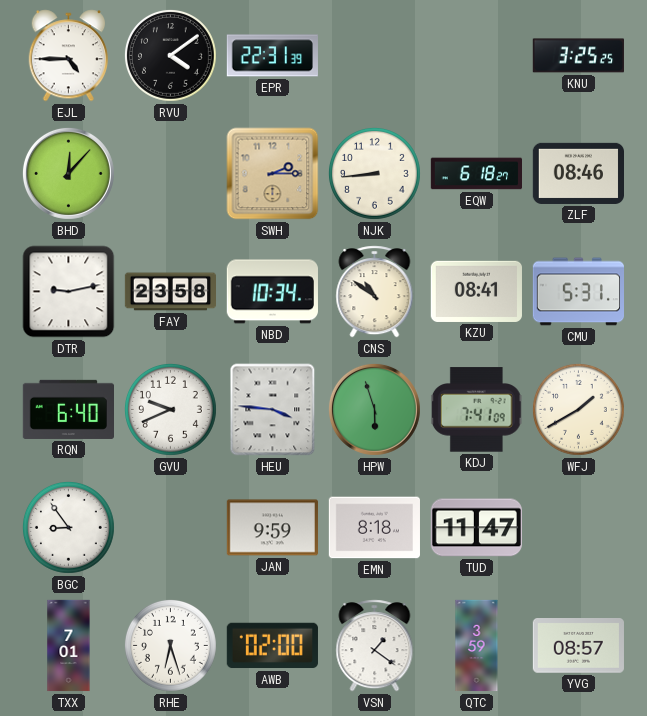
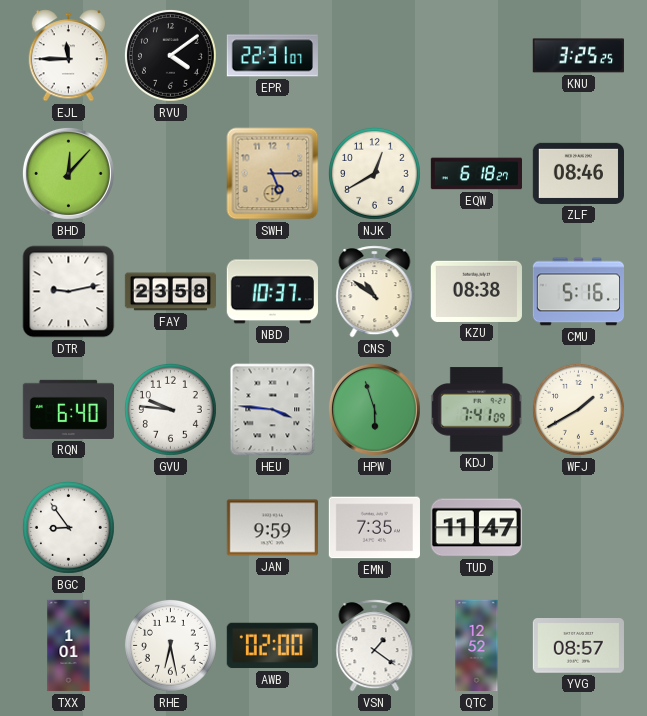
EJL: 4:45 -> 11:45
EPR: 22:31:39 -> 22:31:07
SWH: 2:15 -> 5:15
NJK: 8:44 -> 12:40
NBD: 10:34 -> 10:37
KZU: 08:41 -> 08:38
CMU: 5:31 -> 5:16
GVU: 9:41 -> 9:46
EMN: 8:18 -> 7:35
TXX: 7:01 -> 1:01
RHE: 6:27 -> 6:28
QTC: 3:59 -> 12:52
